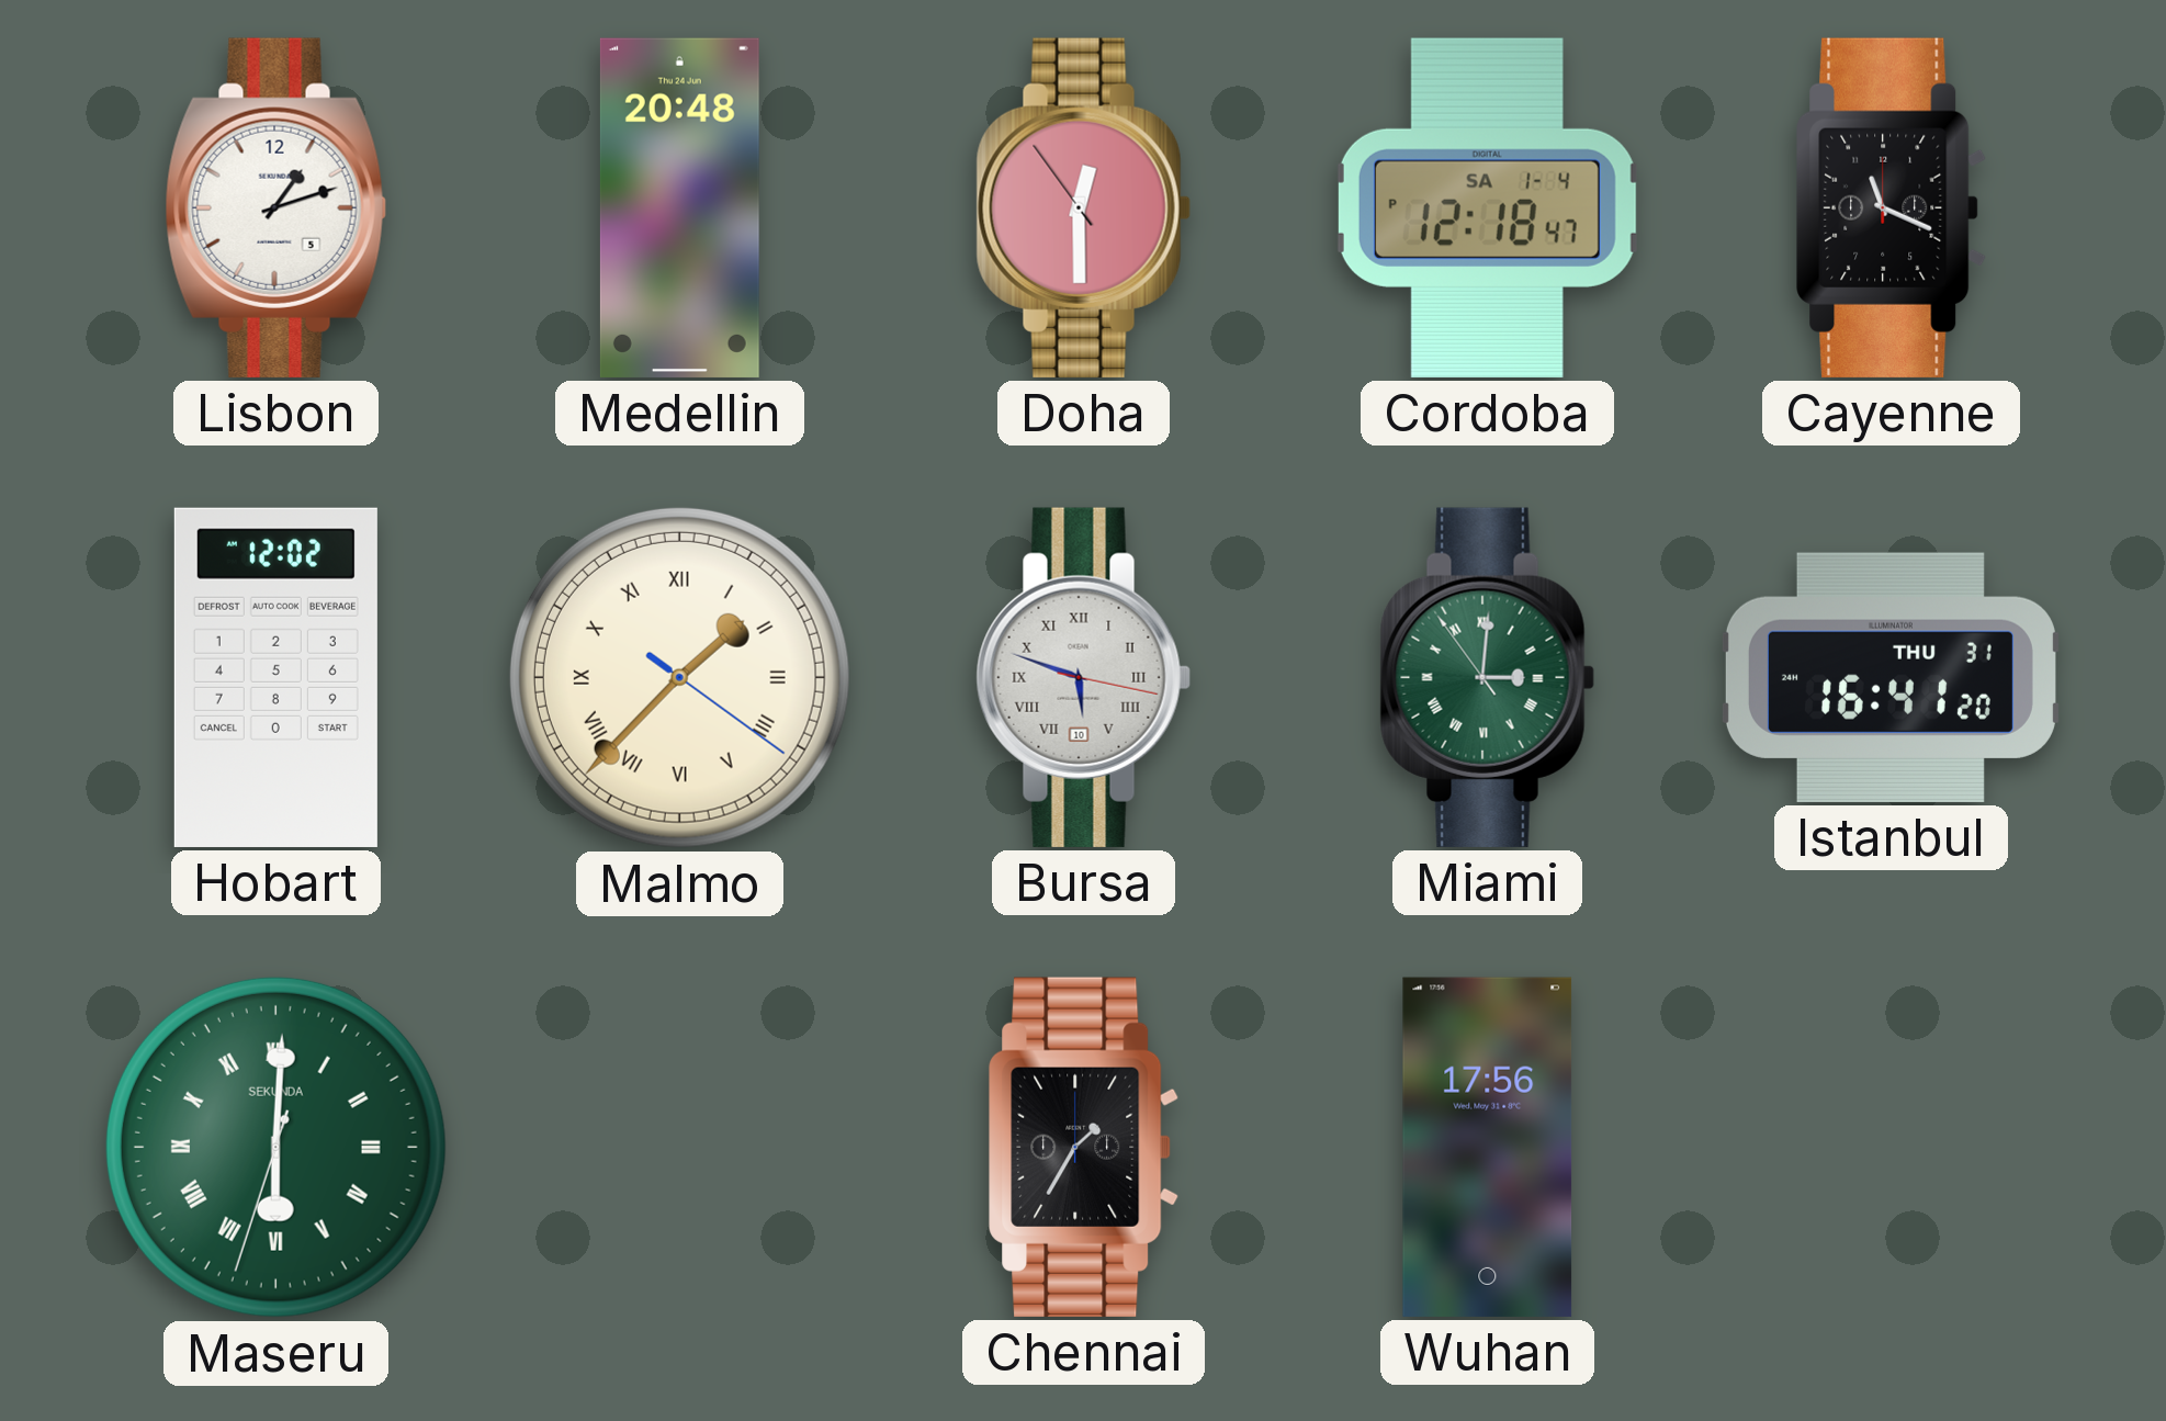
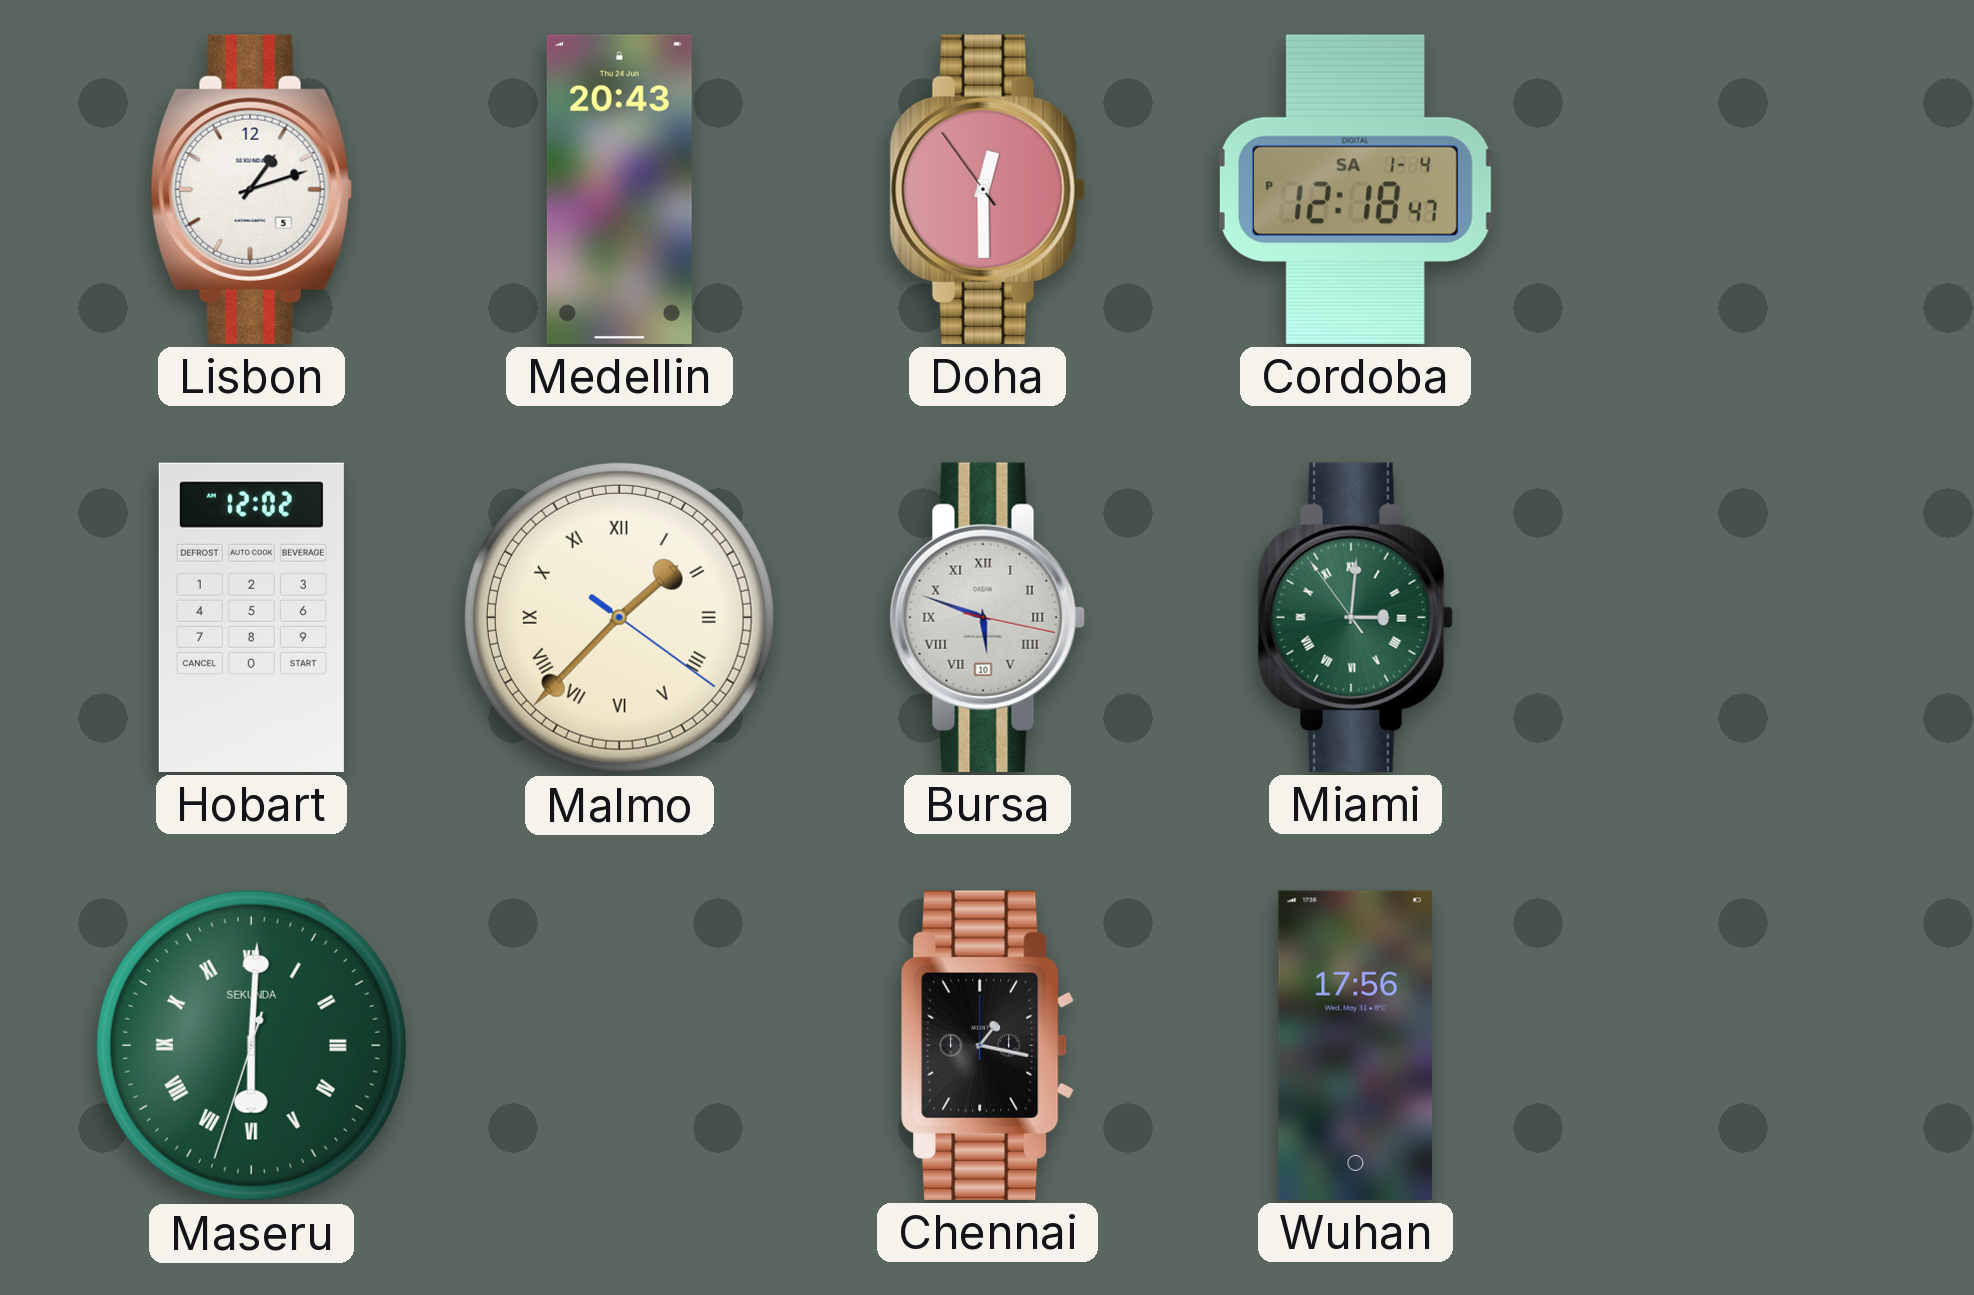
Medellin: 20:48 -> 20:43
Cayenne: 11:19 -> none
Istanbul: 16:41 -> none
Chennai: 1:35 -> 1:17
